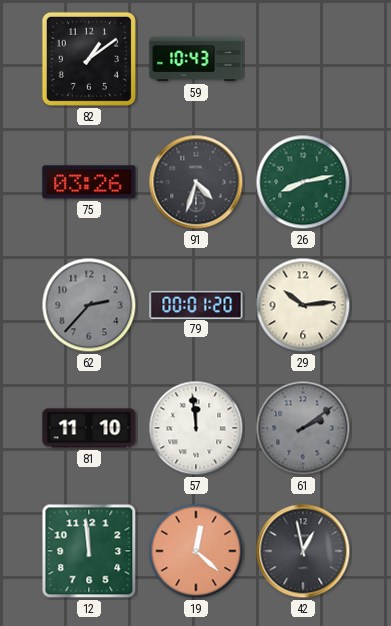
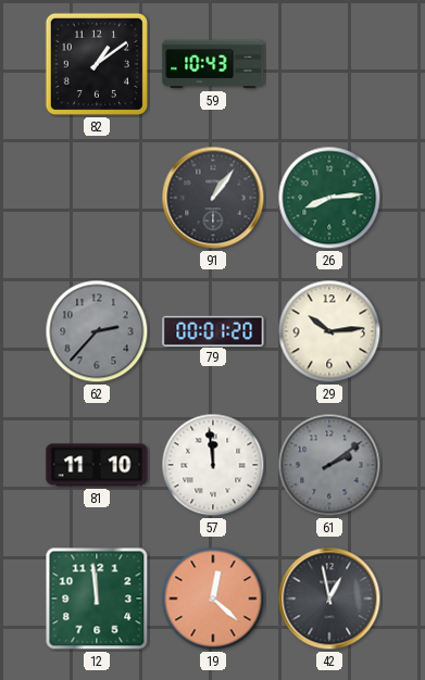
75: 03:26 -> none
91: 4:33 -> 1:06
26: 8:13 -> 8:14
